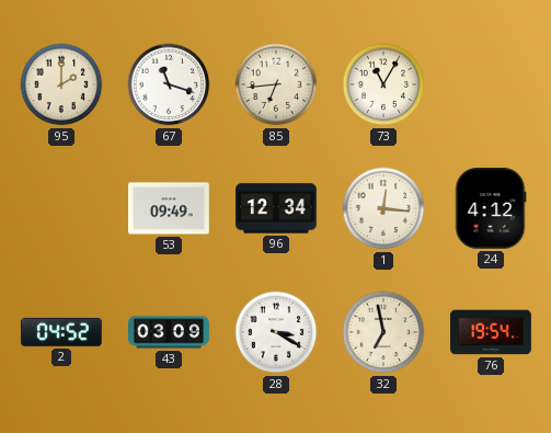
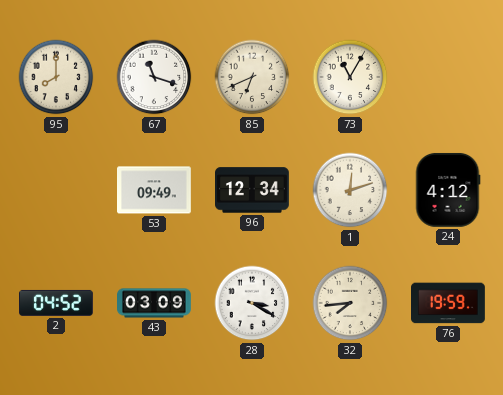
95: 2:00 -> 8:00
85: 6:44 -> 6:41
1: 12:16 -> 12:12
32: 6:58 -> 7:44
76: 19:54 -> 19:59
